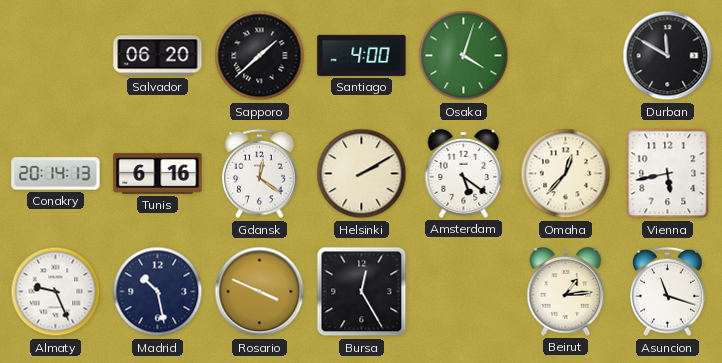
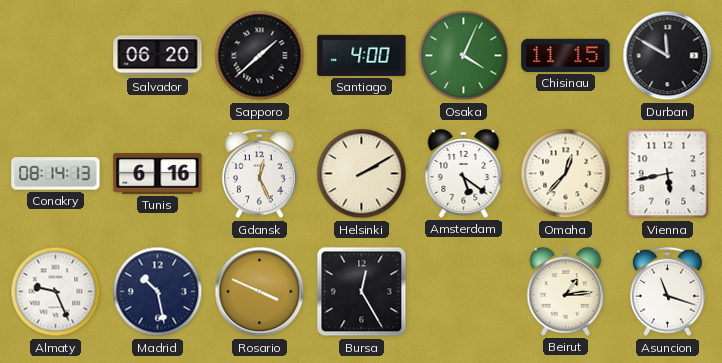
Osaka: 4:03 -> 4:04
Chisinau: none -> 11:15
Conakry: 20:14 -> 08:14
Gdansk: 12:21 -> 12:26
